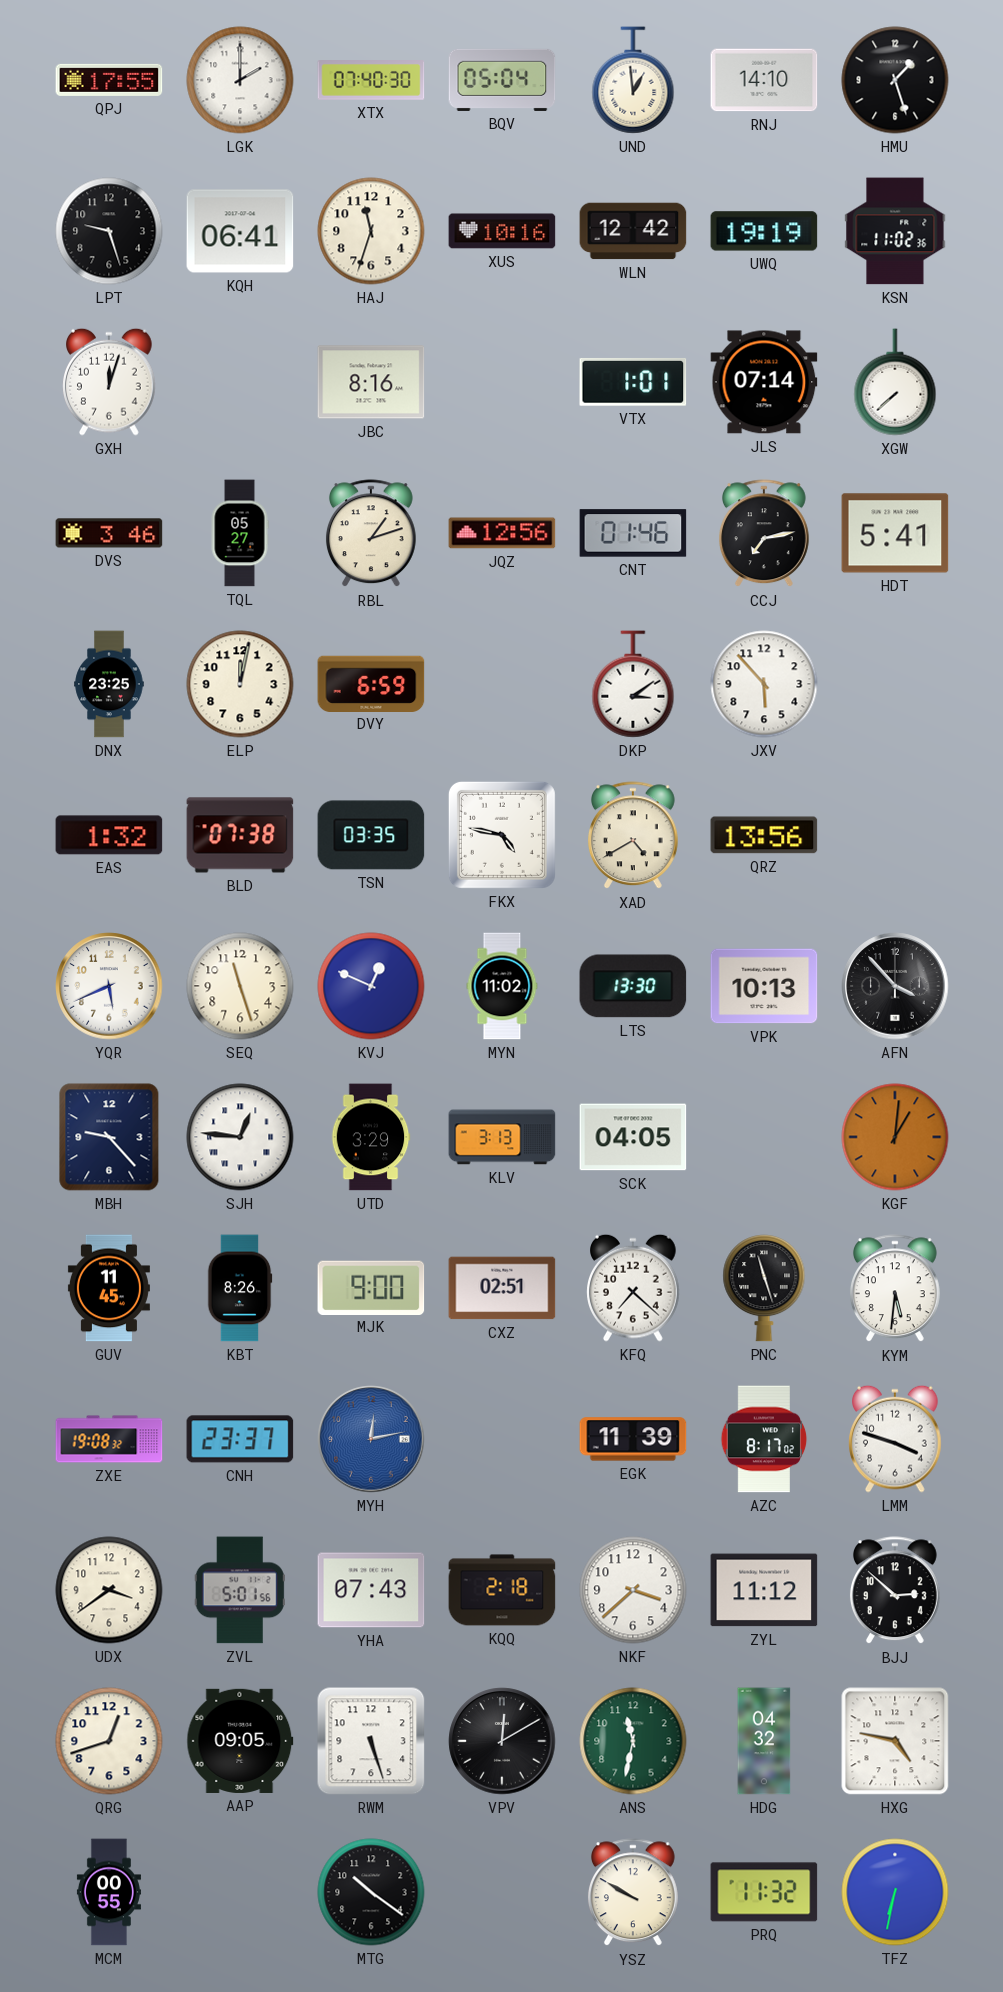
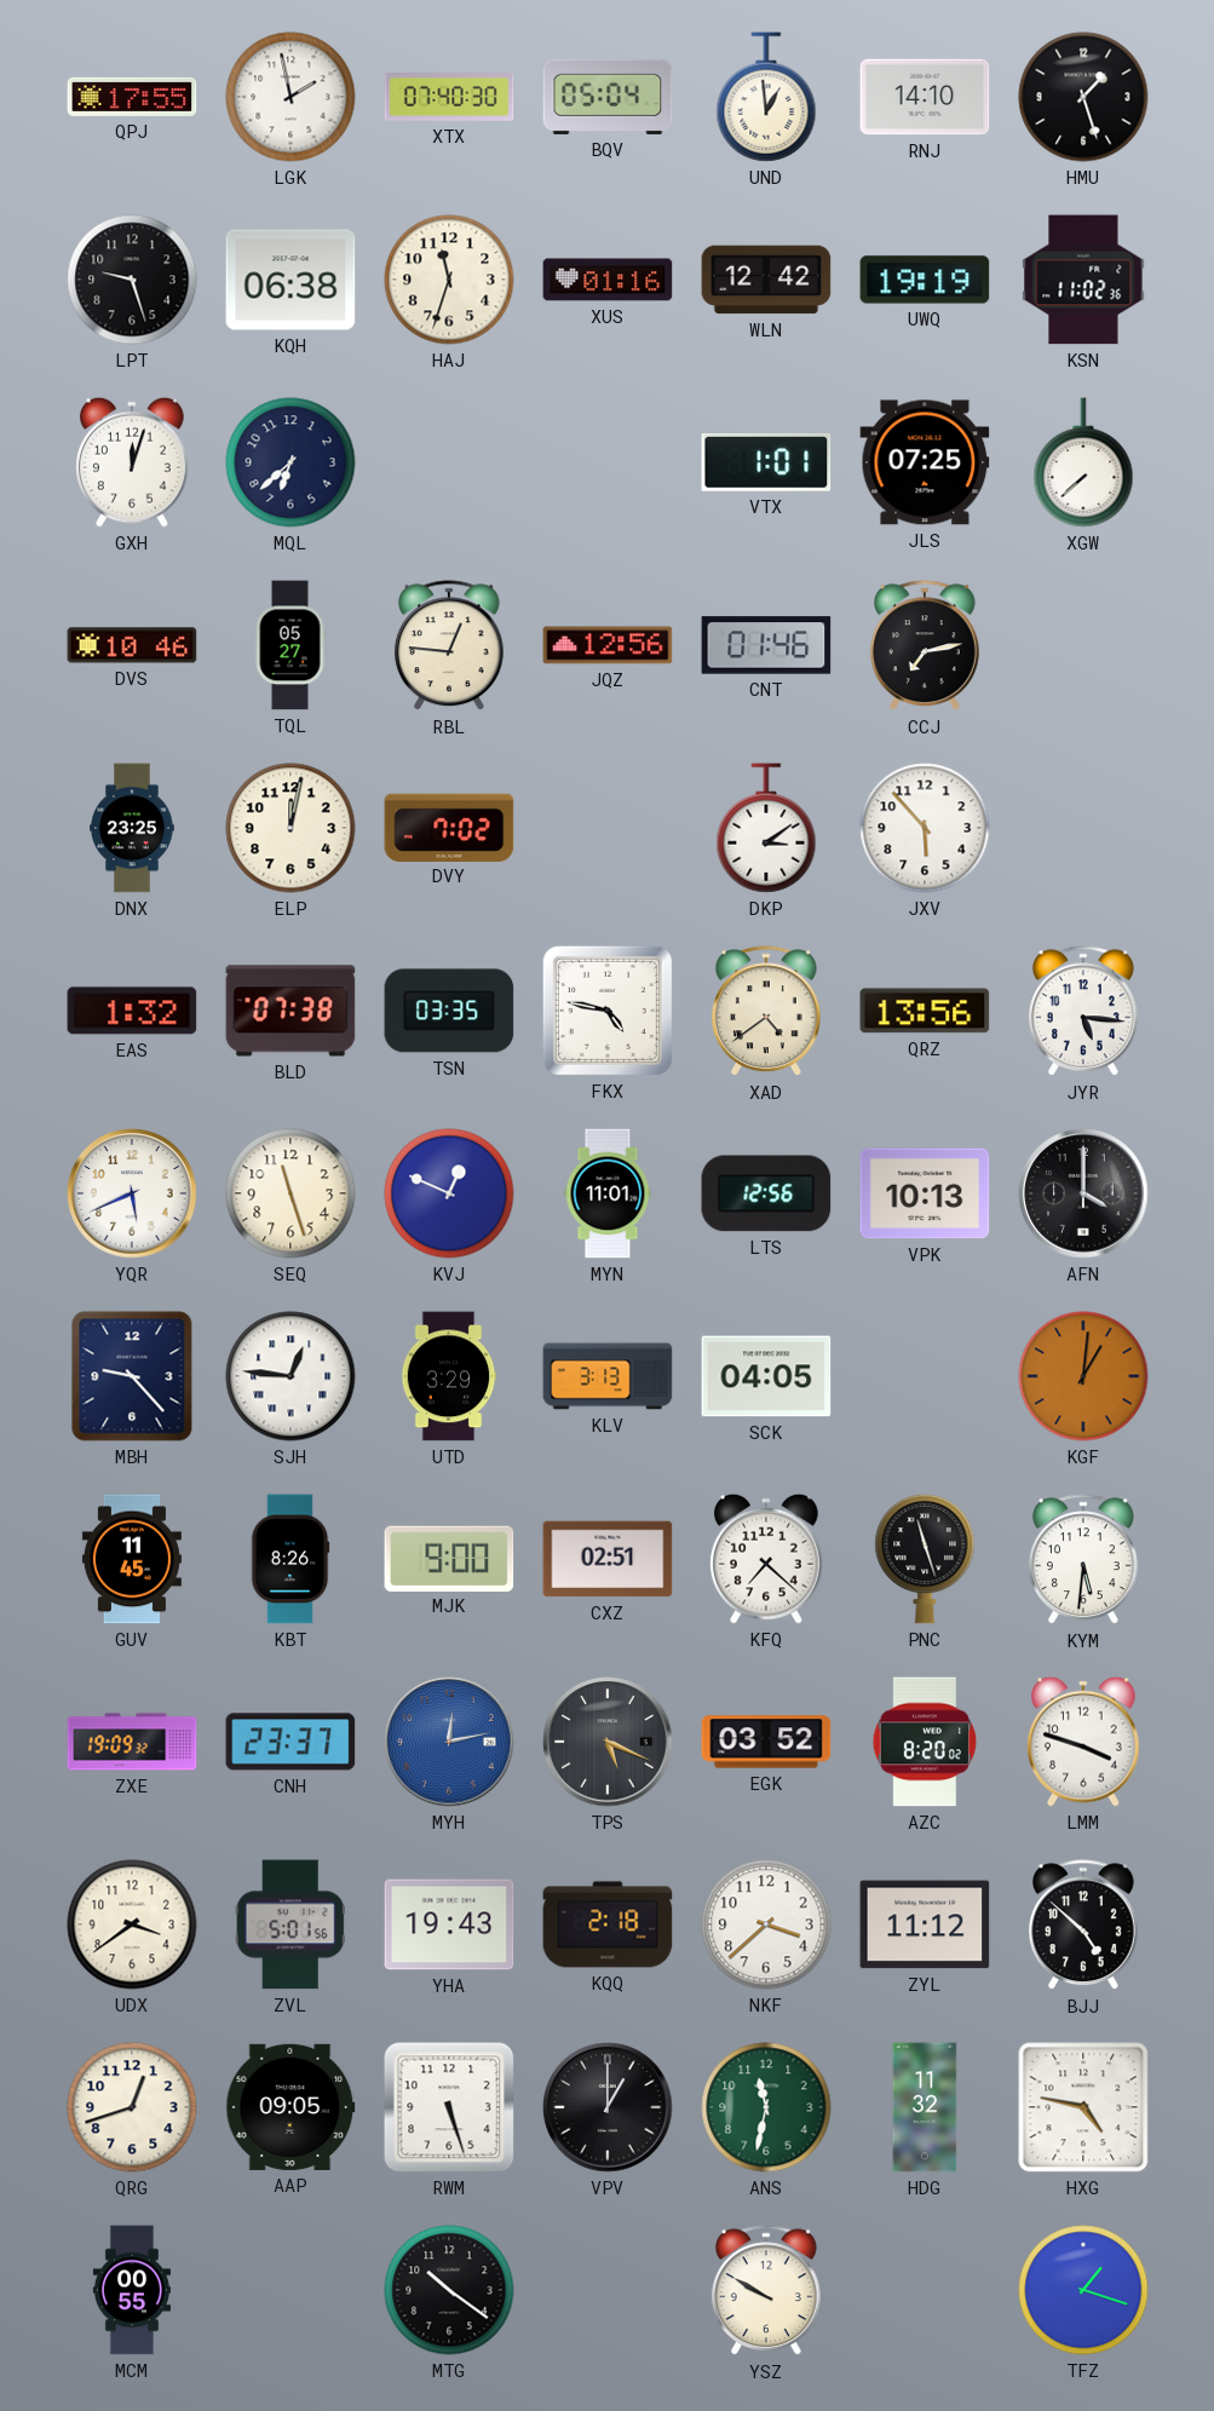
LGK: 2:00 -> 1:58
KQH: 06:41 -> 06:38
XUS: 10:16 -> 01:16
MQL: none -> 6:38
JBC: 8:16 -> none
JLS: 07:14 -> 07:25
DVS: 3:46 -> 10:46
RBL: 1:12 -> 12:46
HDT: 5:41 -> none
DVY: 6:59 -> 7:02
XAD: 4:40 -> 4:39
JYR: none -> 5:16
MYN: 11:02 -> 11:01
LTS: 13:30 -> 12:56
AFN: 3:53 -> 4:00
ZXE: 19:08 -> 19:09
TPS: none -> 5:19
EGK: 11:39 -> 03:52
AZC: 8:17 -> 8:20
YHA: 07:43 -> 19:43
BJJ: 2:52 -> 4:52
VPV: 12:10 -> 1:00
HDG: 04:32 -> 11:32
PRQ: 11:32 -> none
TFZ: 6:32 -> 1:18
